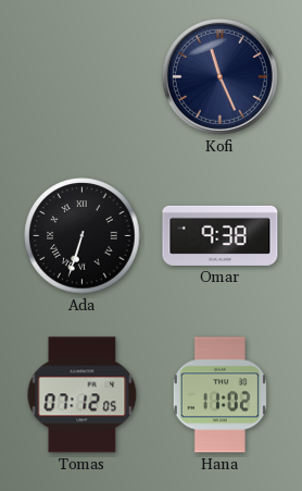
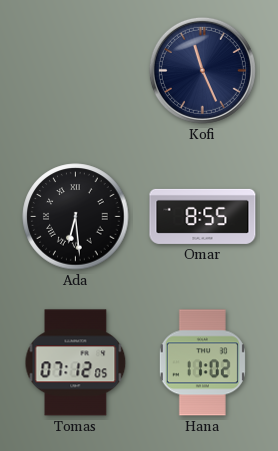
Ada: 6:33 -> 6:29
Omar: 9:38 -> 8:55
